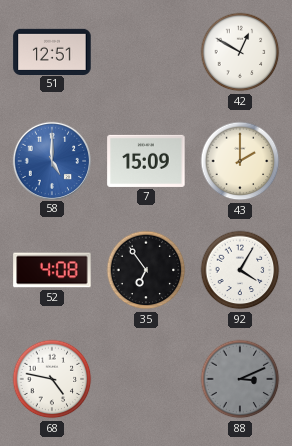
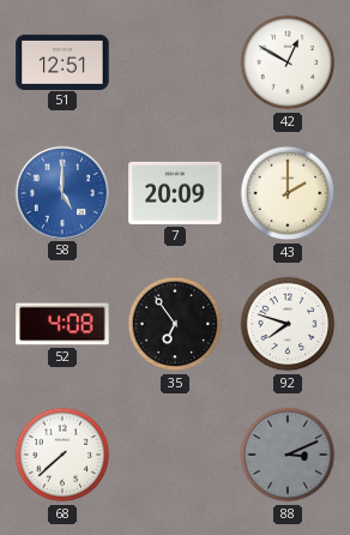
7: 15:09 -> 20:09
92: 4:05 -> 7:48
68: 4:47 -> 7:38
